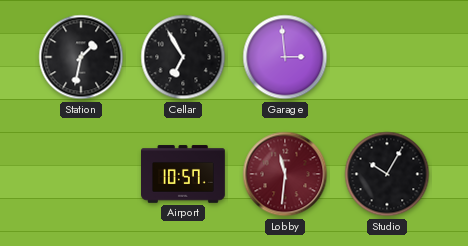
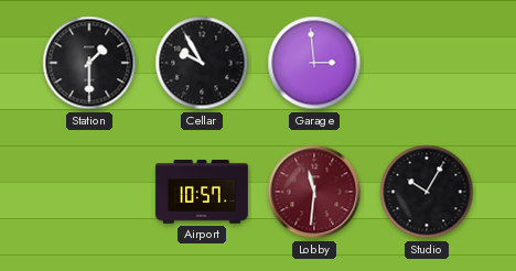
Station: 1:32 -> 1:30
Cellar: 6:55 -> 9:55
